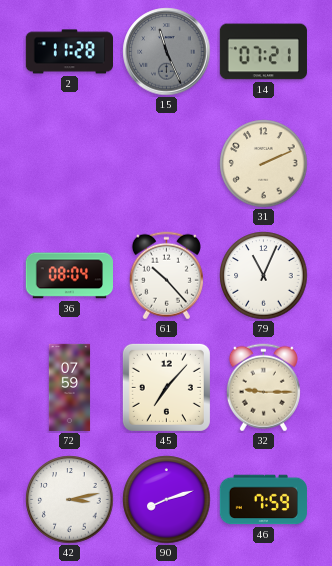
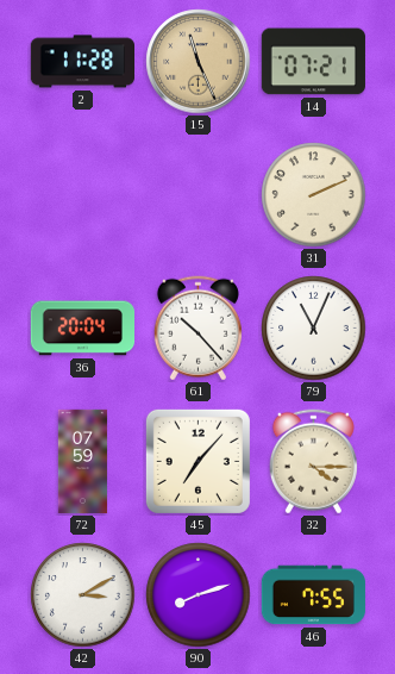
15 dial: grey -> champagne
36: 08:04 -> 20:04
32: 9:15 -> 4:15
42: 3:13 -> 3:10
46: 7:59 -> 7:55
